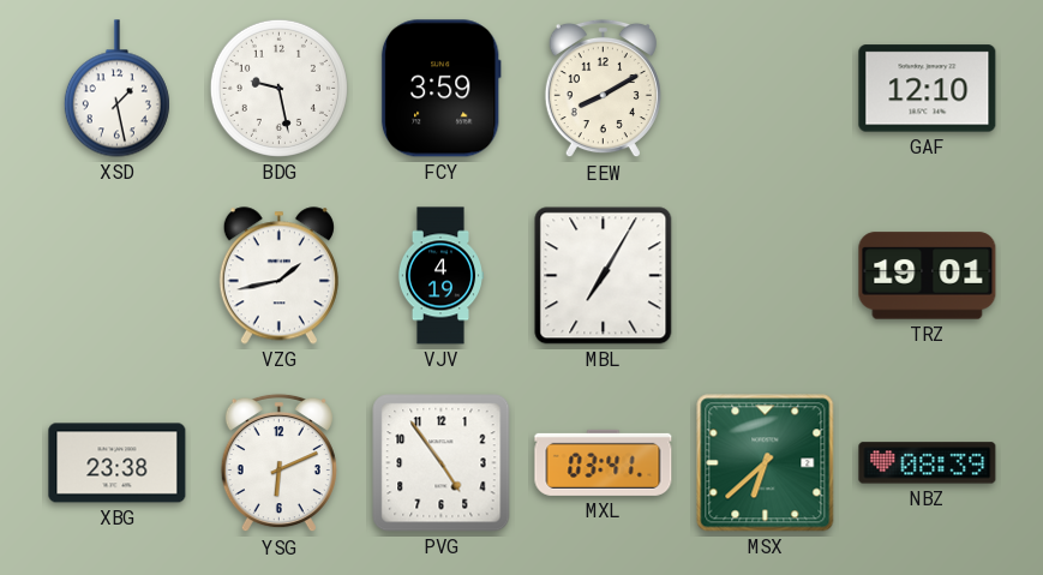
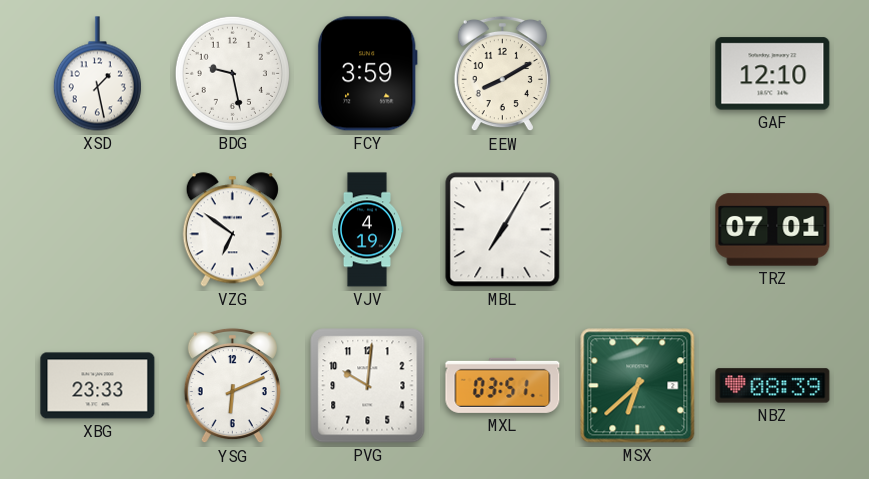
VZG: 1:43 -> 6:51
TRZ: 19:01 -> 07:01
XBG: 23:38 -> 23:33
PVG: 4:54 -> 10:01
MXL: 03:41 -> 03:51
